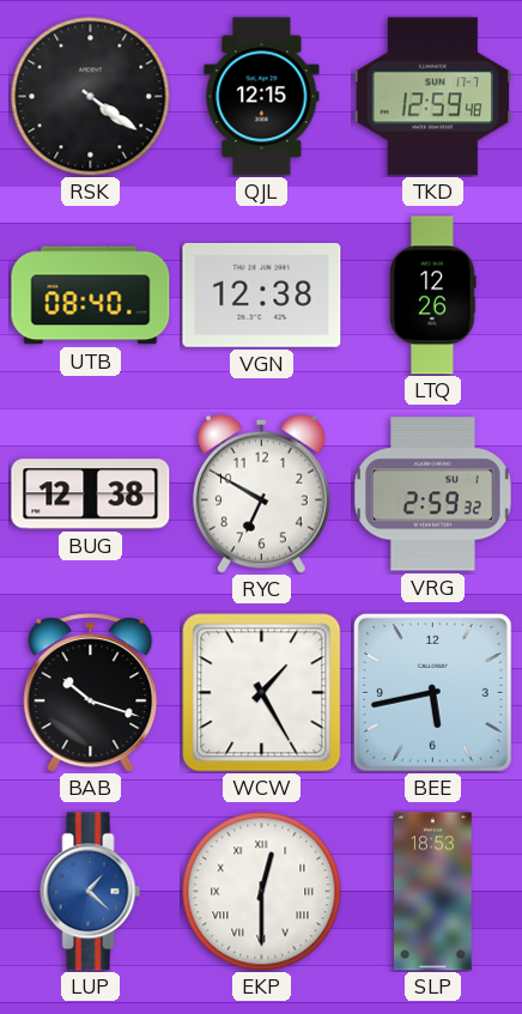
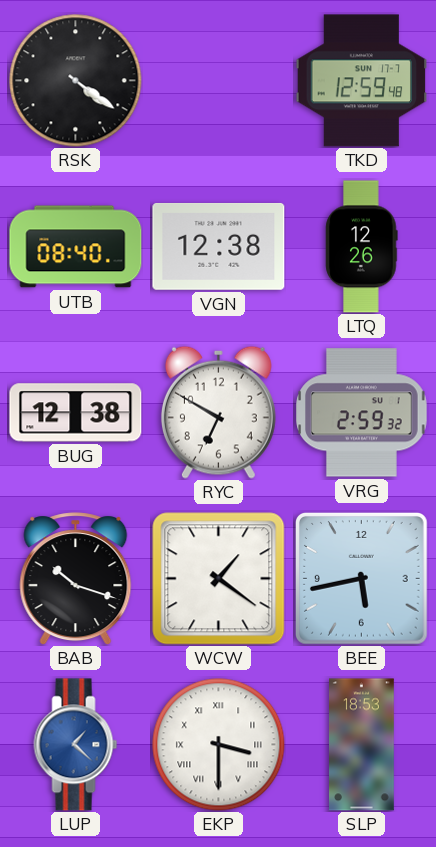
QJL: 12:15 -> none
WCW: 1:25 -> 1:21
EKP: 12:30 -> 3:30
